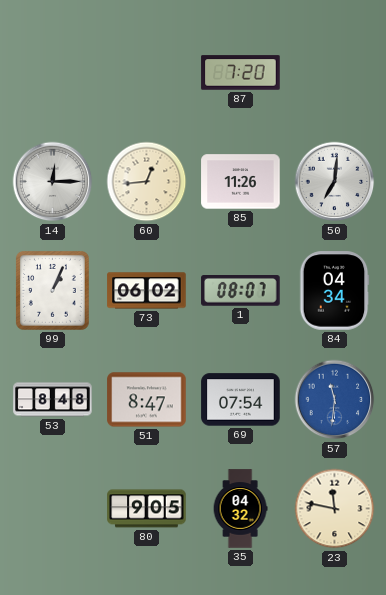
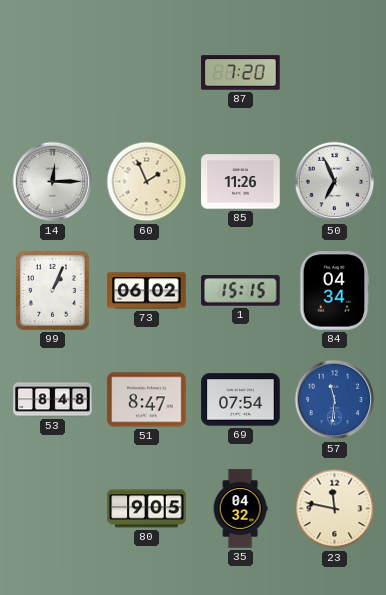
60: 12:44 -> 1:56
50: 7:01 -> 6:56
1: 08:07 -> 15:15
